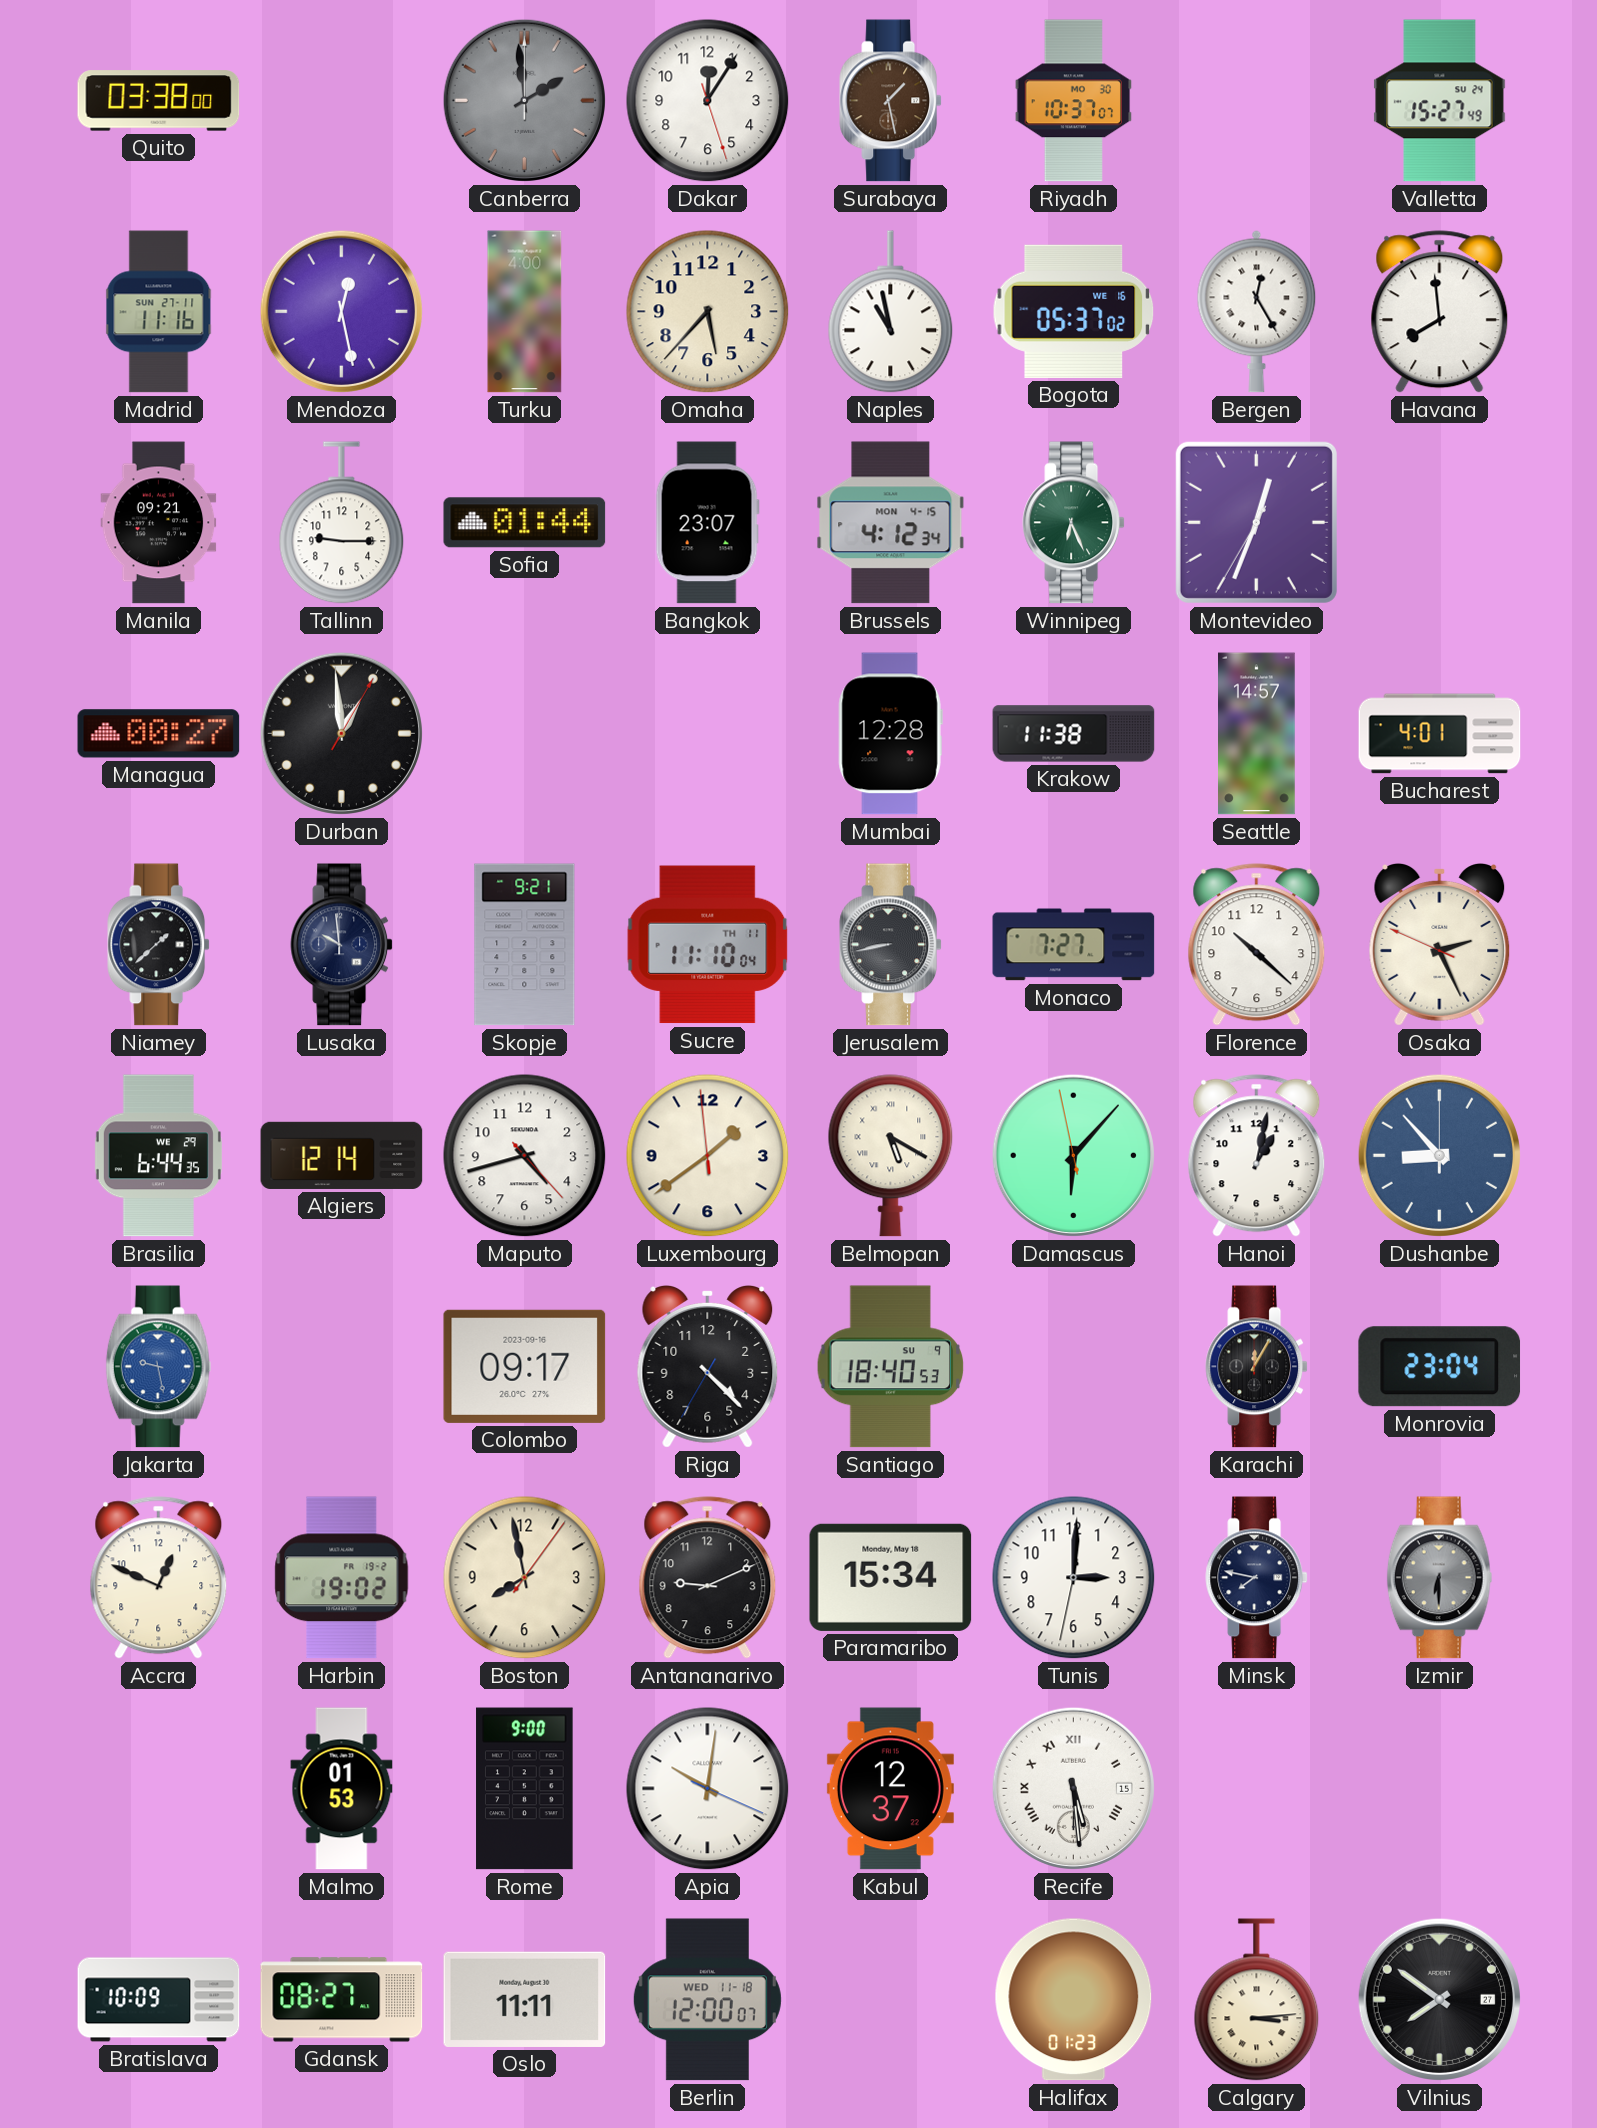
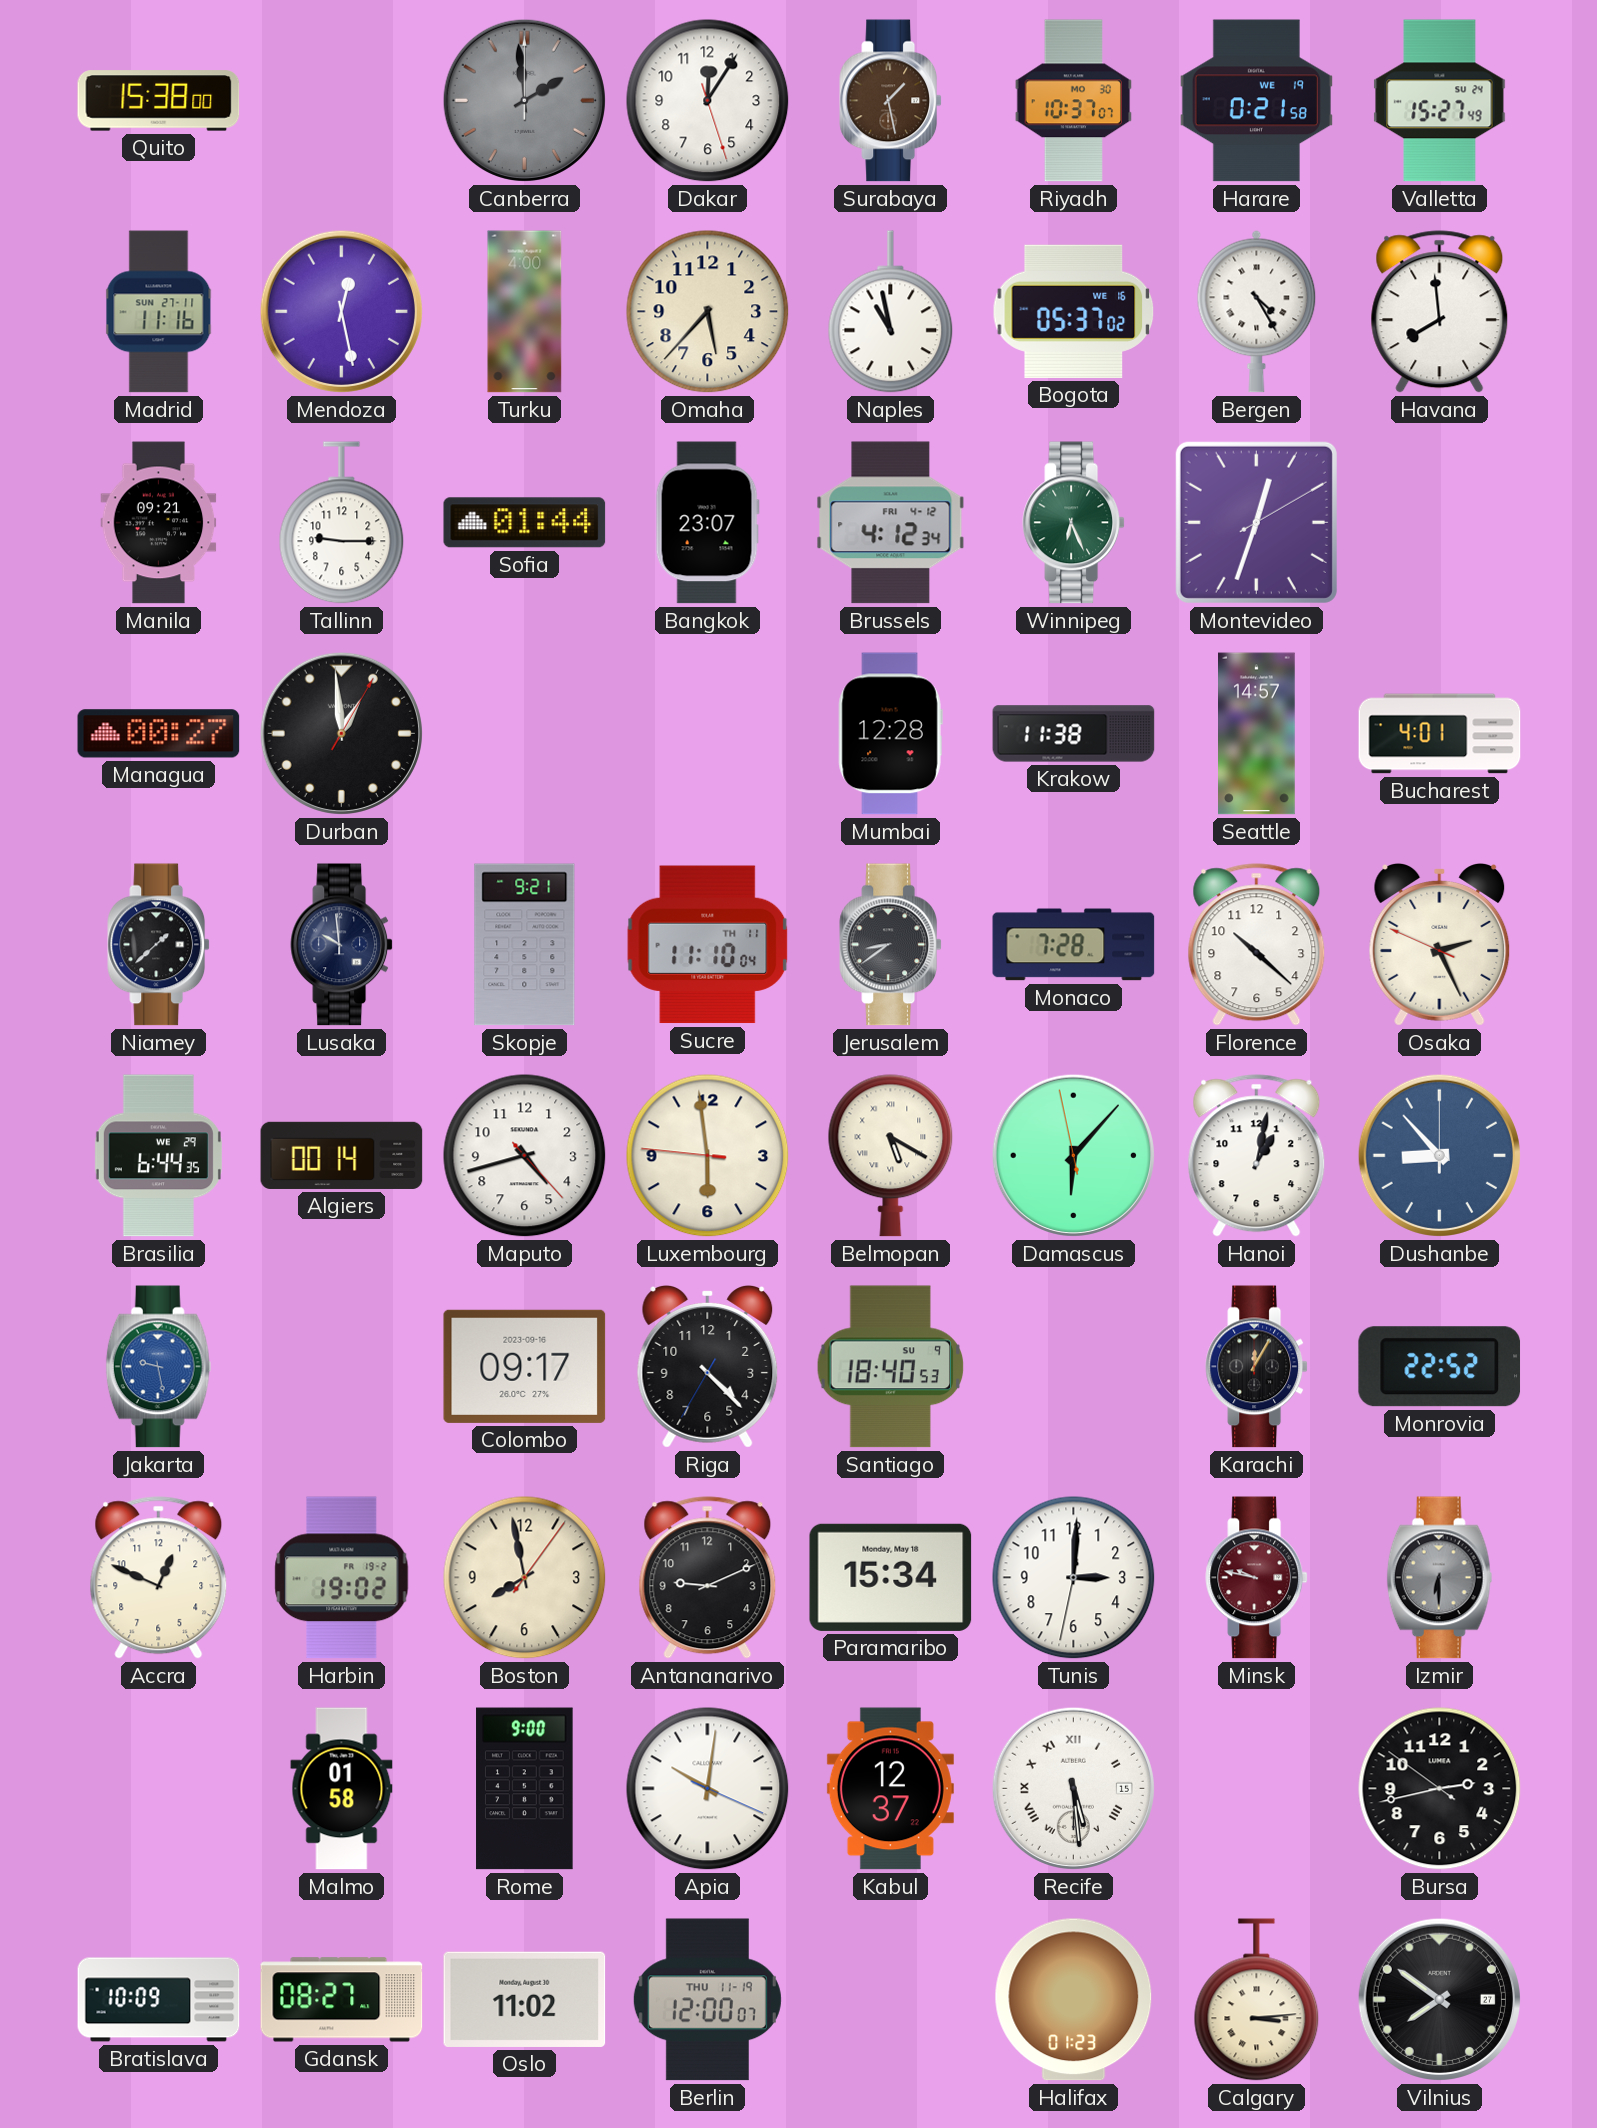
Quito: 03:38 -> 15:38
Harare: none -> 0:21
Bergen: 12:25 -> 4:25
Brussels date: MON 4-15 -> FRI 4-12
Montevideo: 12:33:35 -> 12:33:10
Jerusalem: 8:43 -> 8:39
Monaco: 7:27 -> 7:28
Algiers: 12:14 -> 00:14
Luxembourg: 1:38 -> 5:58
Monrovia: 23:04 -> 22:52
Minsk: 7:47 -> 9:47
Minsk dial: navy -> burgundy
Malmo: 01:53 -> 01:58
Bursa: none -> 2:42
Oslo: 11:11 -> 11:02
Berlin date: WED 11-18 -> THU 11-19
